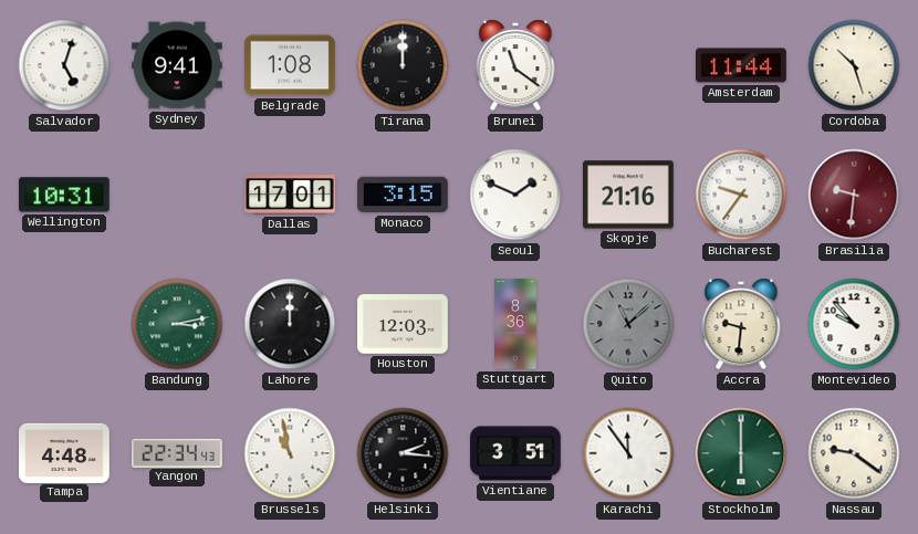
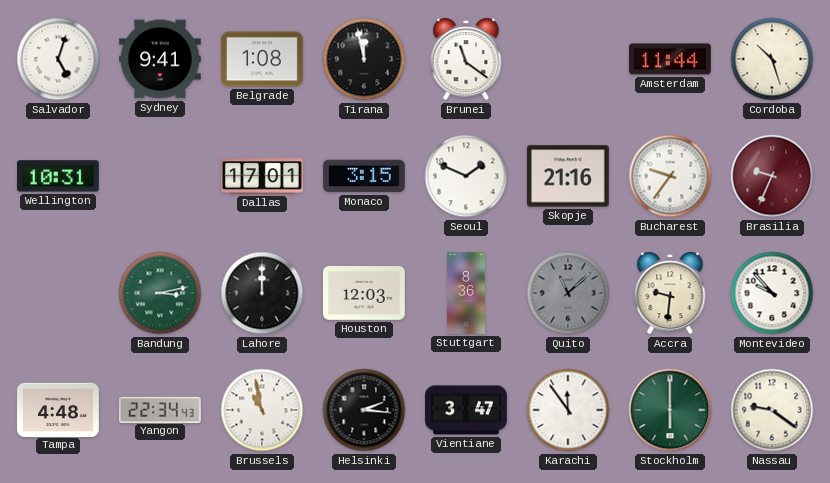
Tirana: 12:00 -> 11:58
Brasilia: 9:31 -> 9:34
Vientiane: 3:51 -> 3:47
